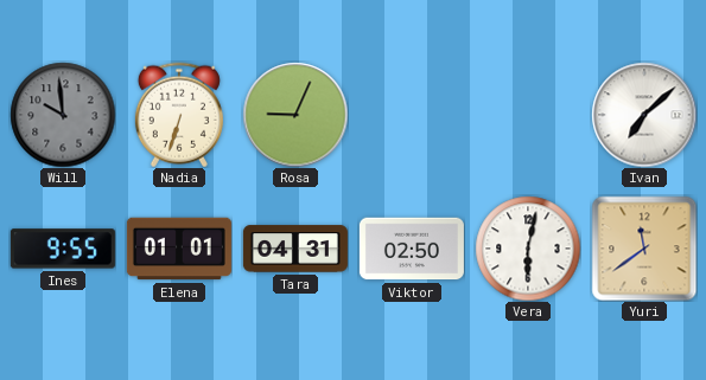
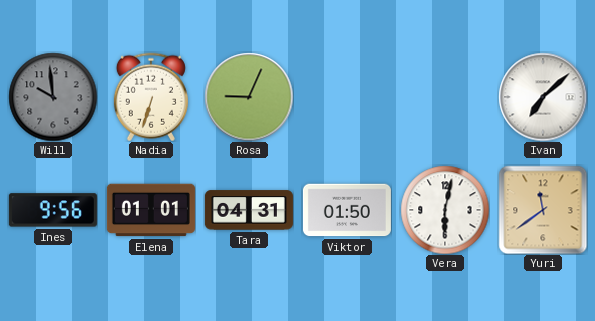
Ines: 9:55 -> 9:56
Viktor: 02:50 -> 01:50
